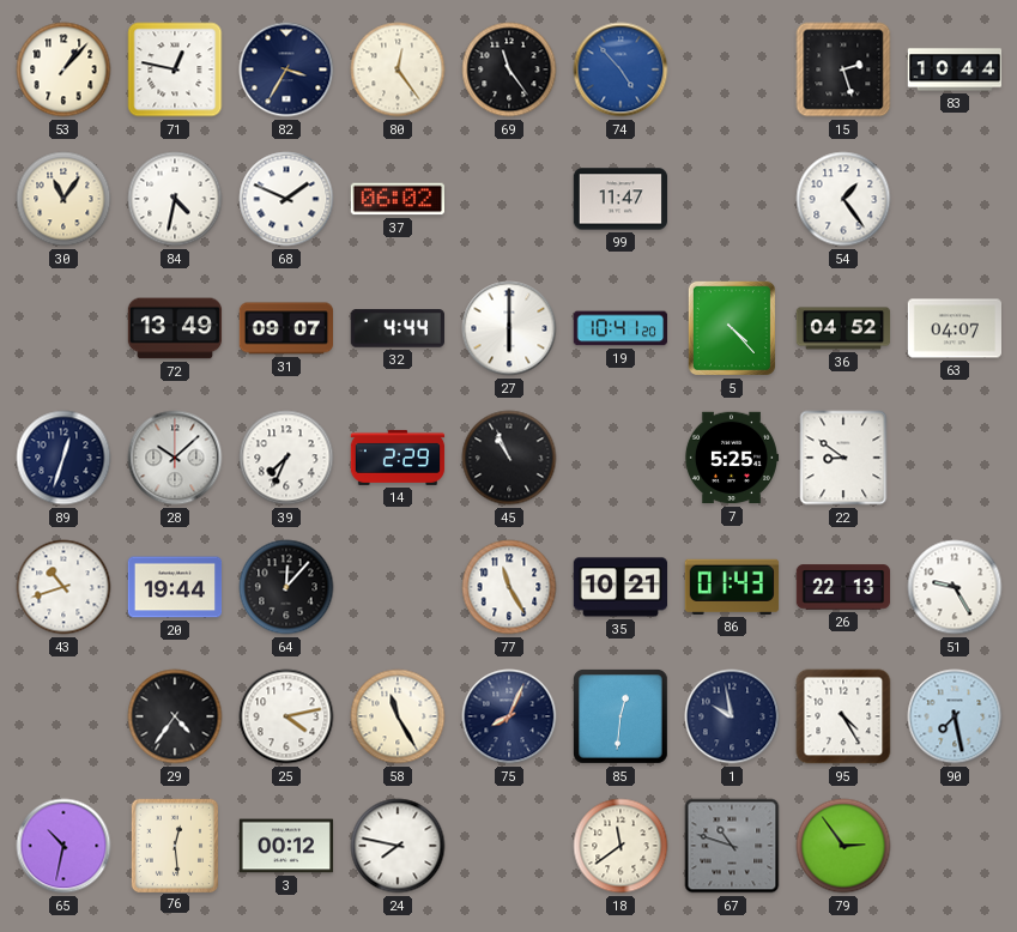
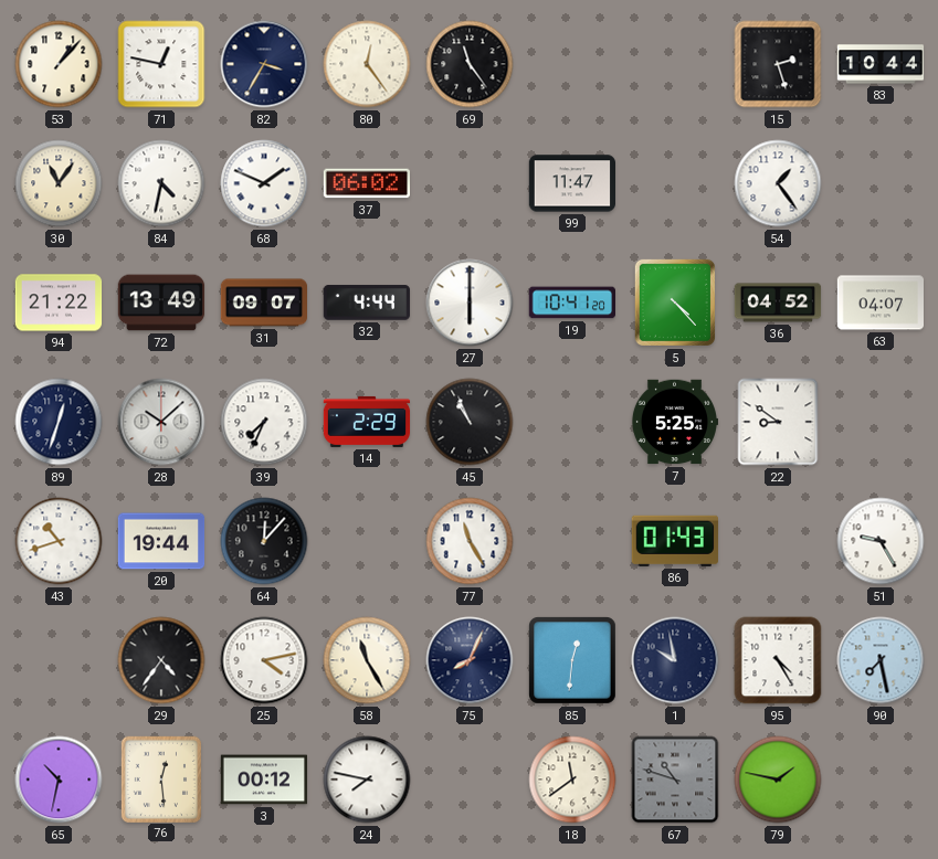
74: 4:53 -> none
94: none -> 21:22
35: 10:21 -> none
26: 22:13 -> none
79: 2:54 -> 1:47
